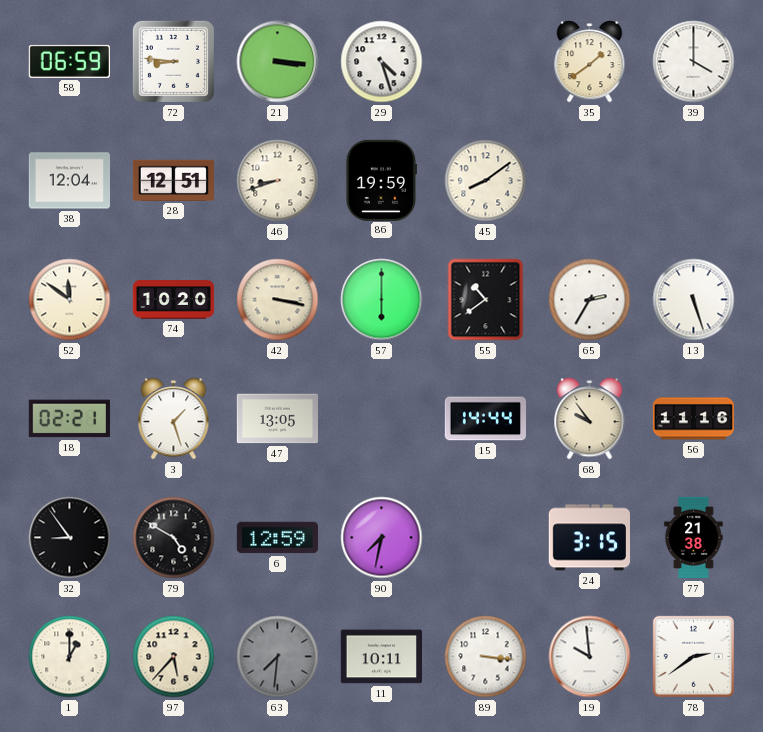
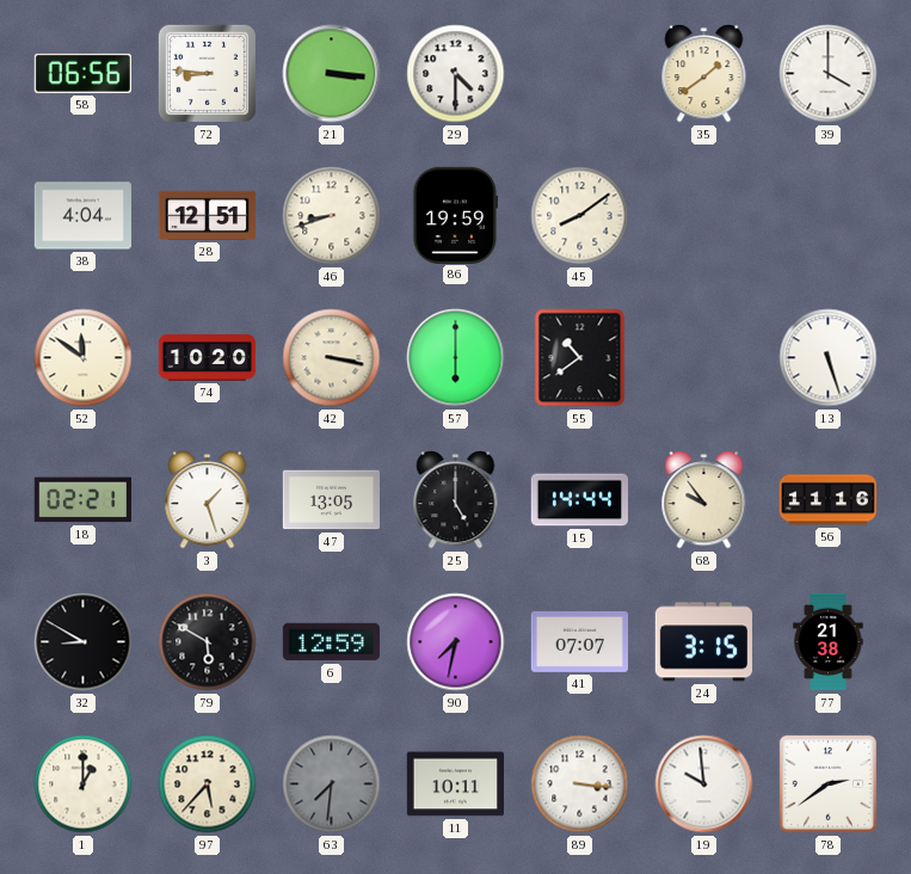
58: 06:59 -> 06:56
29: 4:27 -> 4:30
38: 12:04 -> 4:04
65: 2:35 -> none
25: none -> 5:00
32: 8:54 -> 8:50
79: 4:50 -> 5:50
41: none -> 07:07
